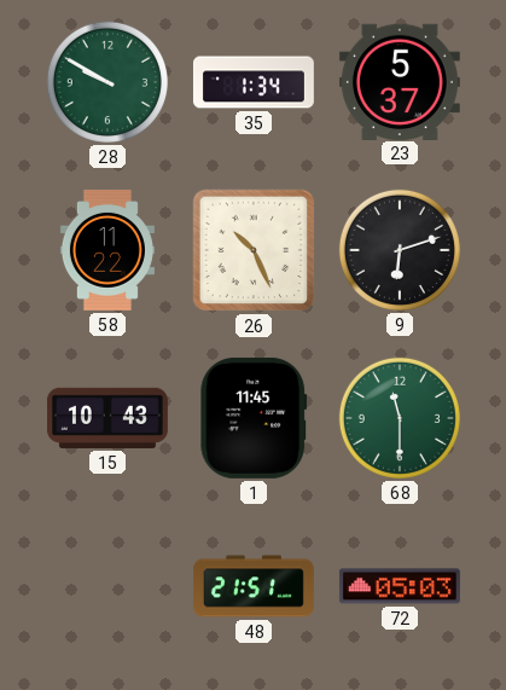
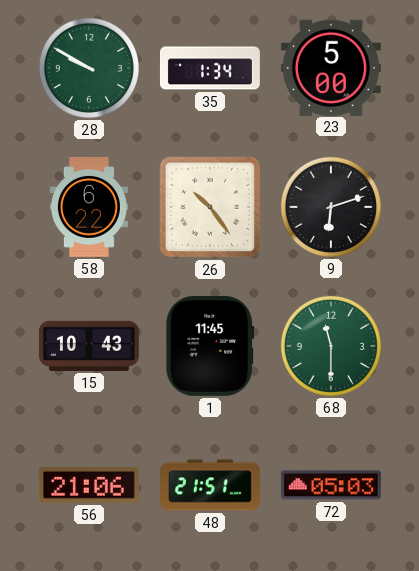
23: 5:37 -> 5:00
58: 11:22 -> 6:22
26: 10:26 -> 10:24
56: none -> 21:06
